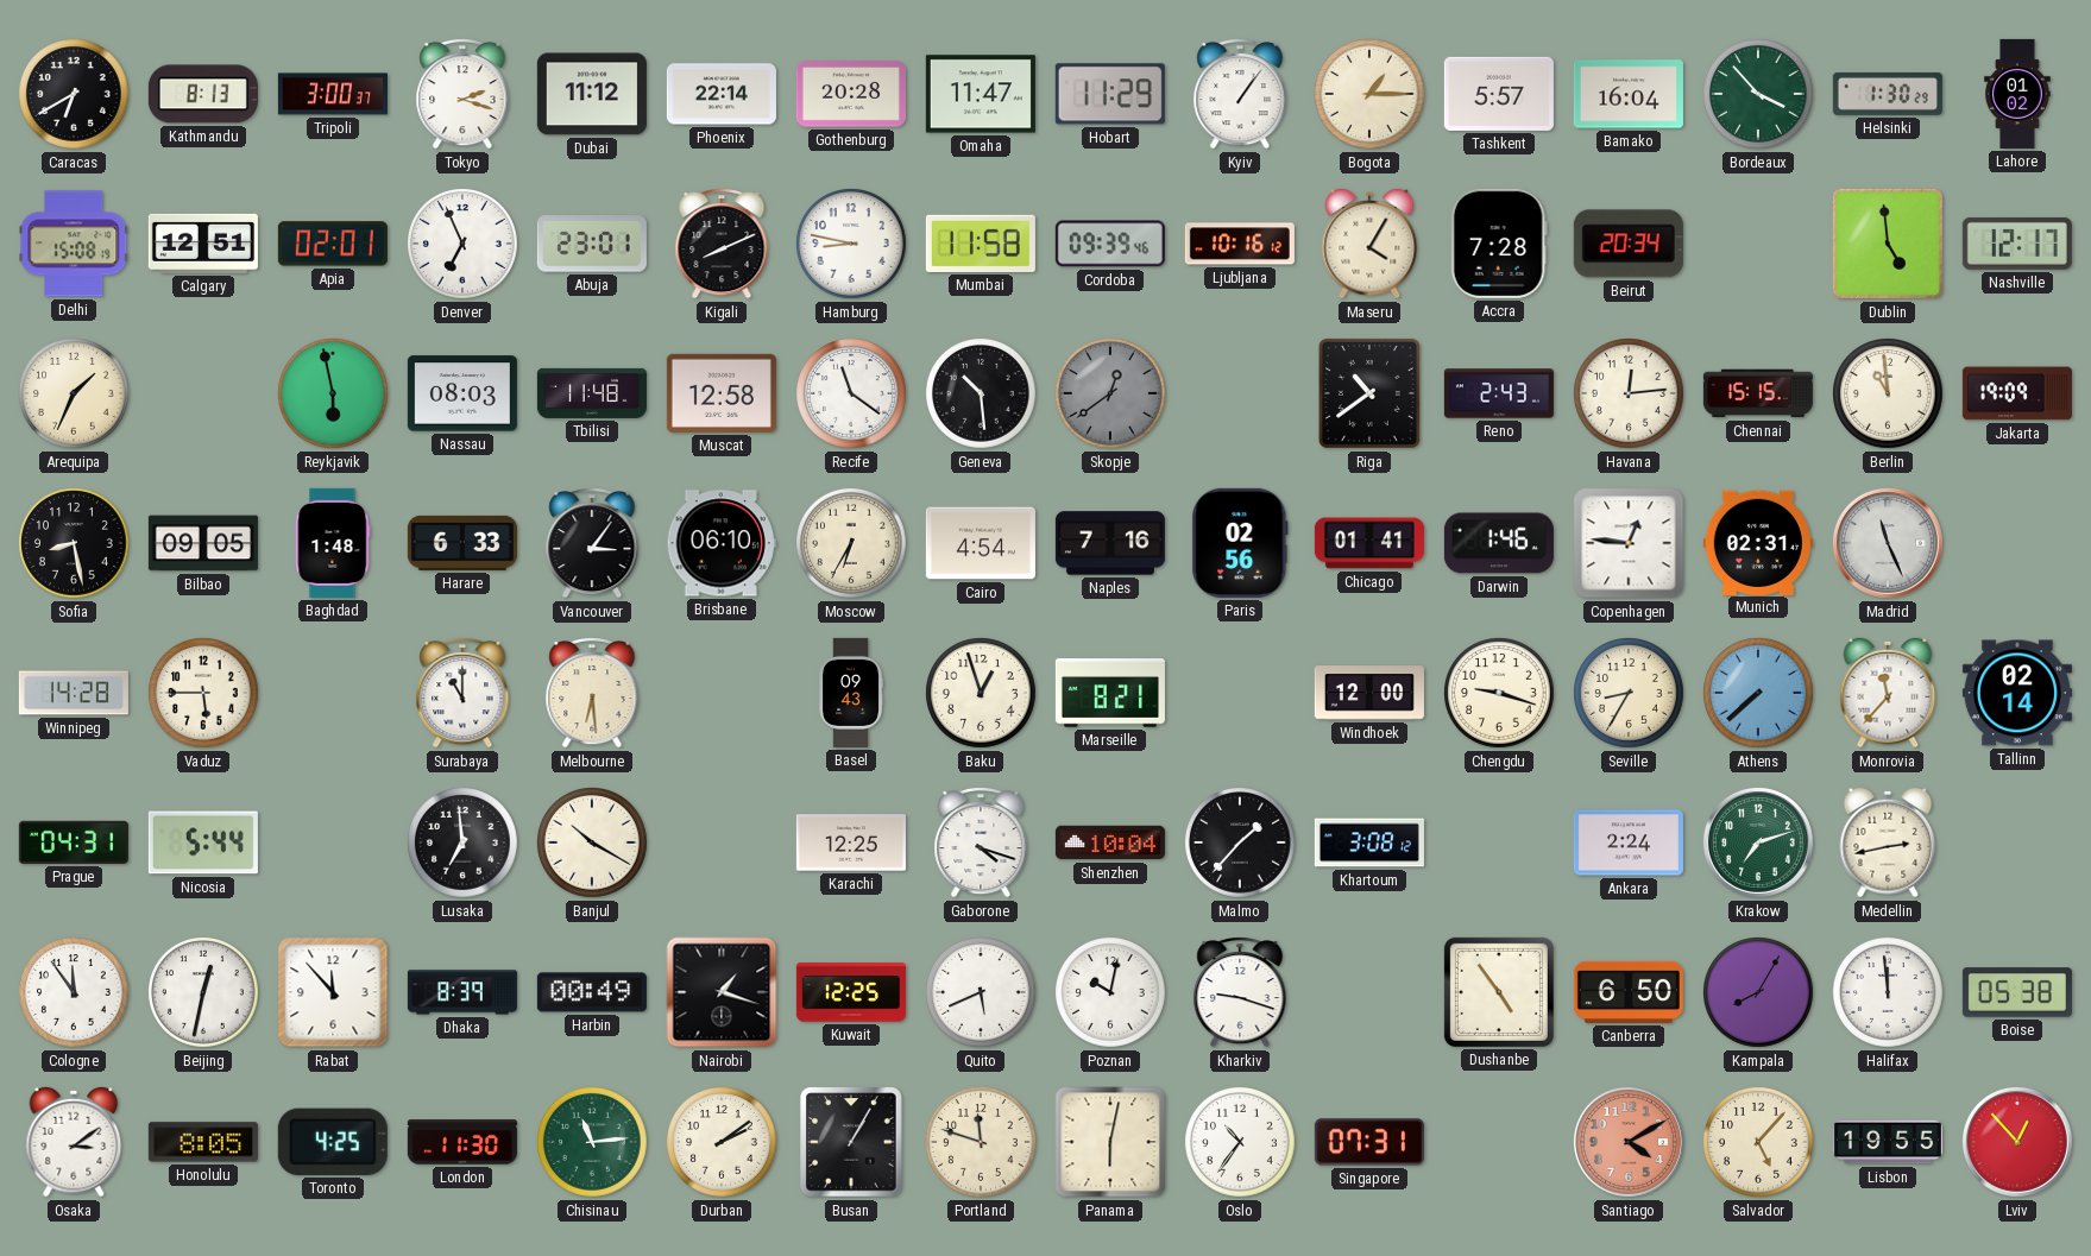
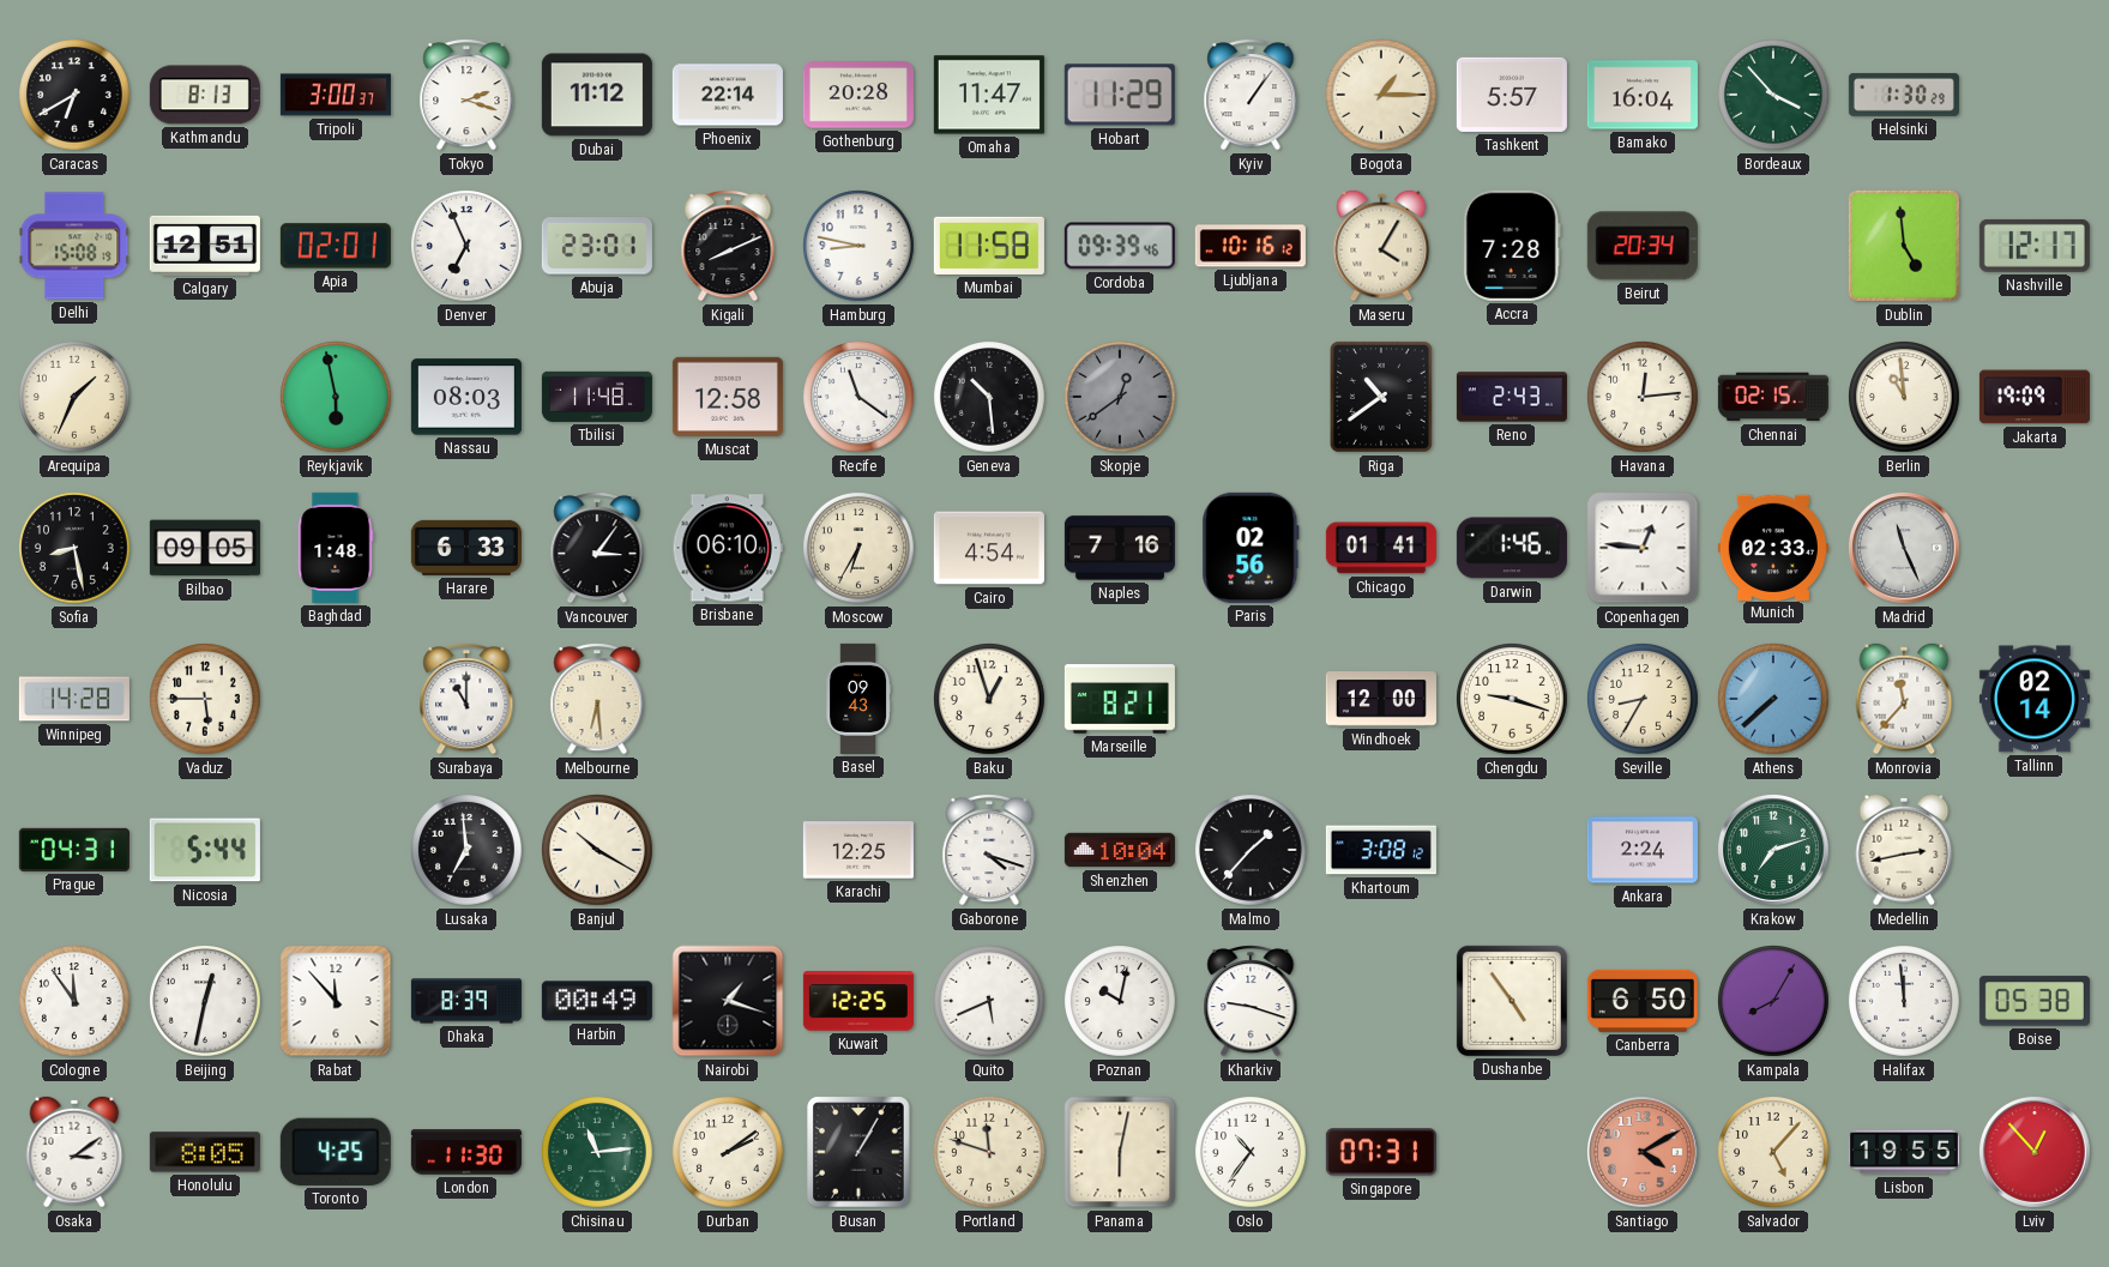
Lahore: 01:02 -> none
Chennai: 15:15 -> 02:15
Munich: 02:31 -> 02:33
